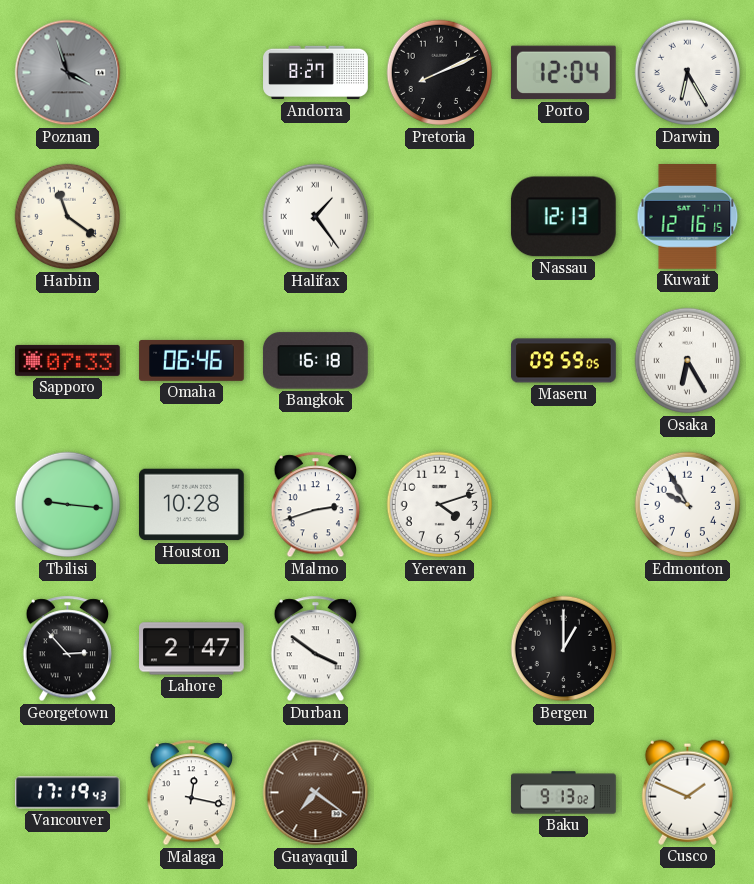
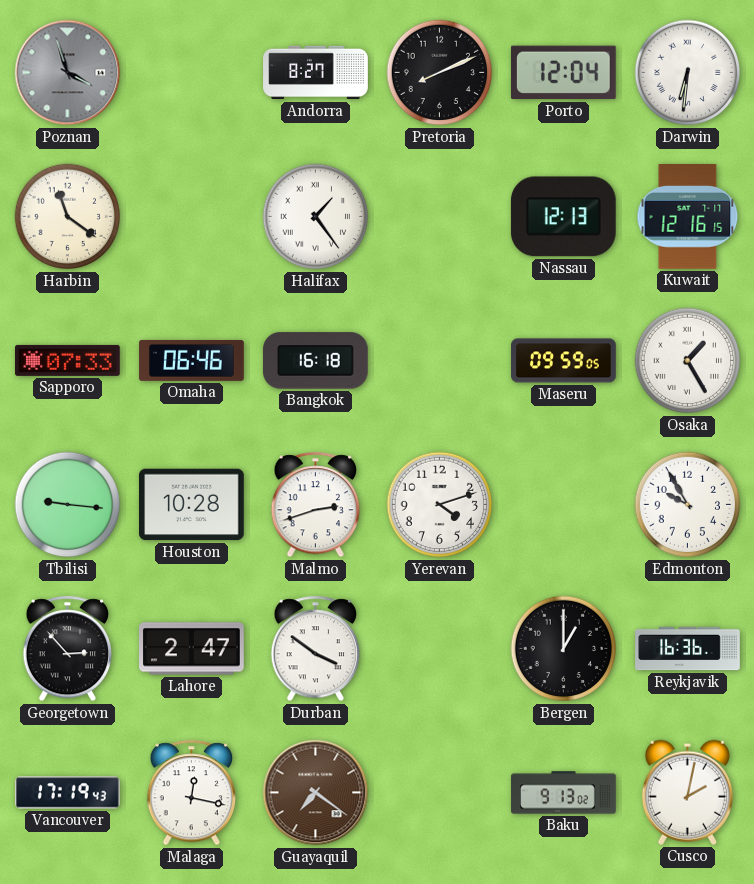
Darwin: 6:25 -> 6:31
Osaka: 6:25 -> 1:25
Reykjavik: none -> 16:36
Cusco: 1:49 -> 2:02
